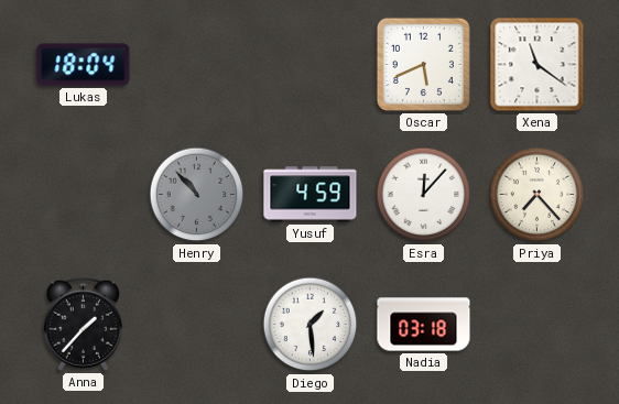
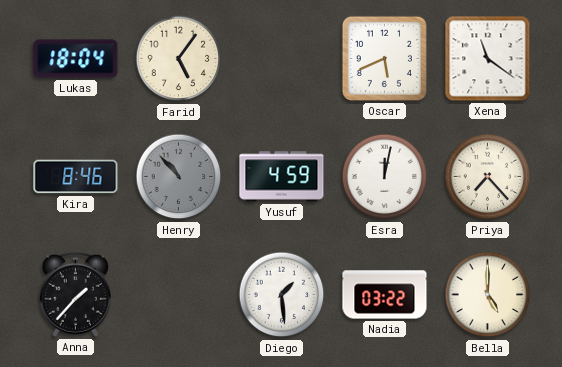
Farid: none -> 5:06
Kira: none -> 8:46
Esra: 12:07 -> 12:02
Nadia: 03:18 -> 03:22
Bella: none -> 5:00
